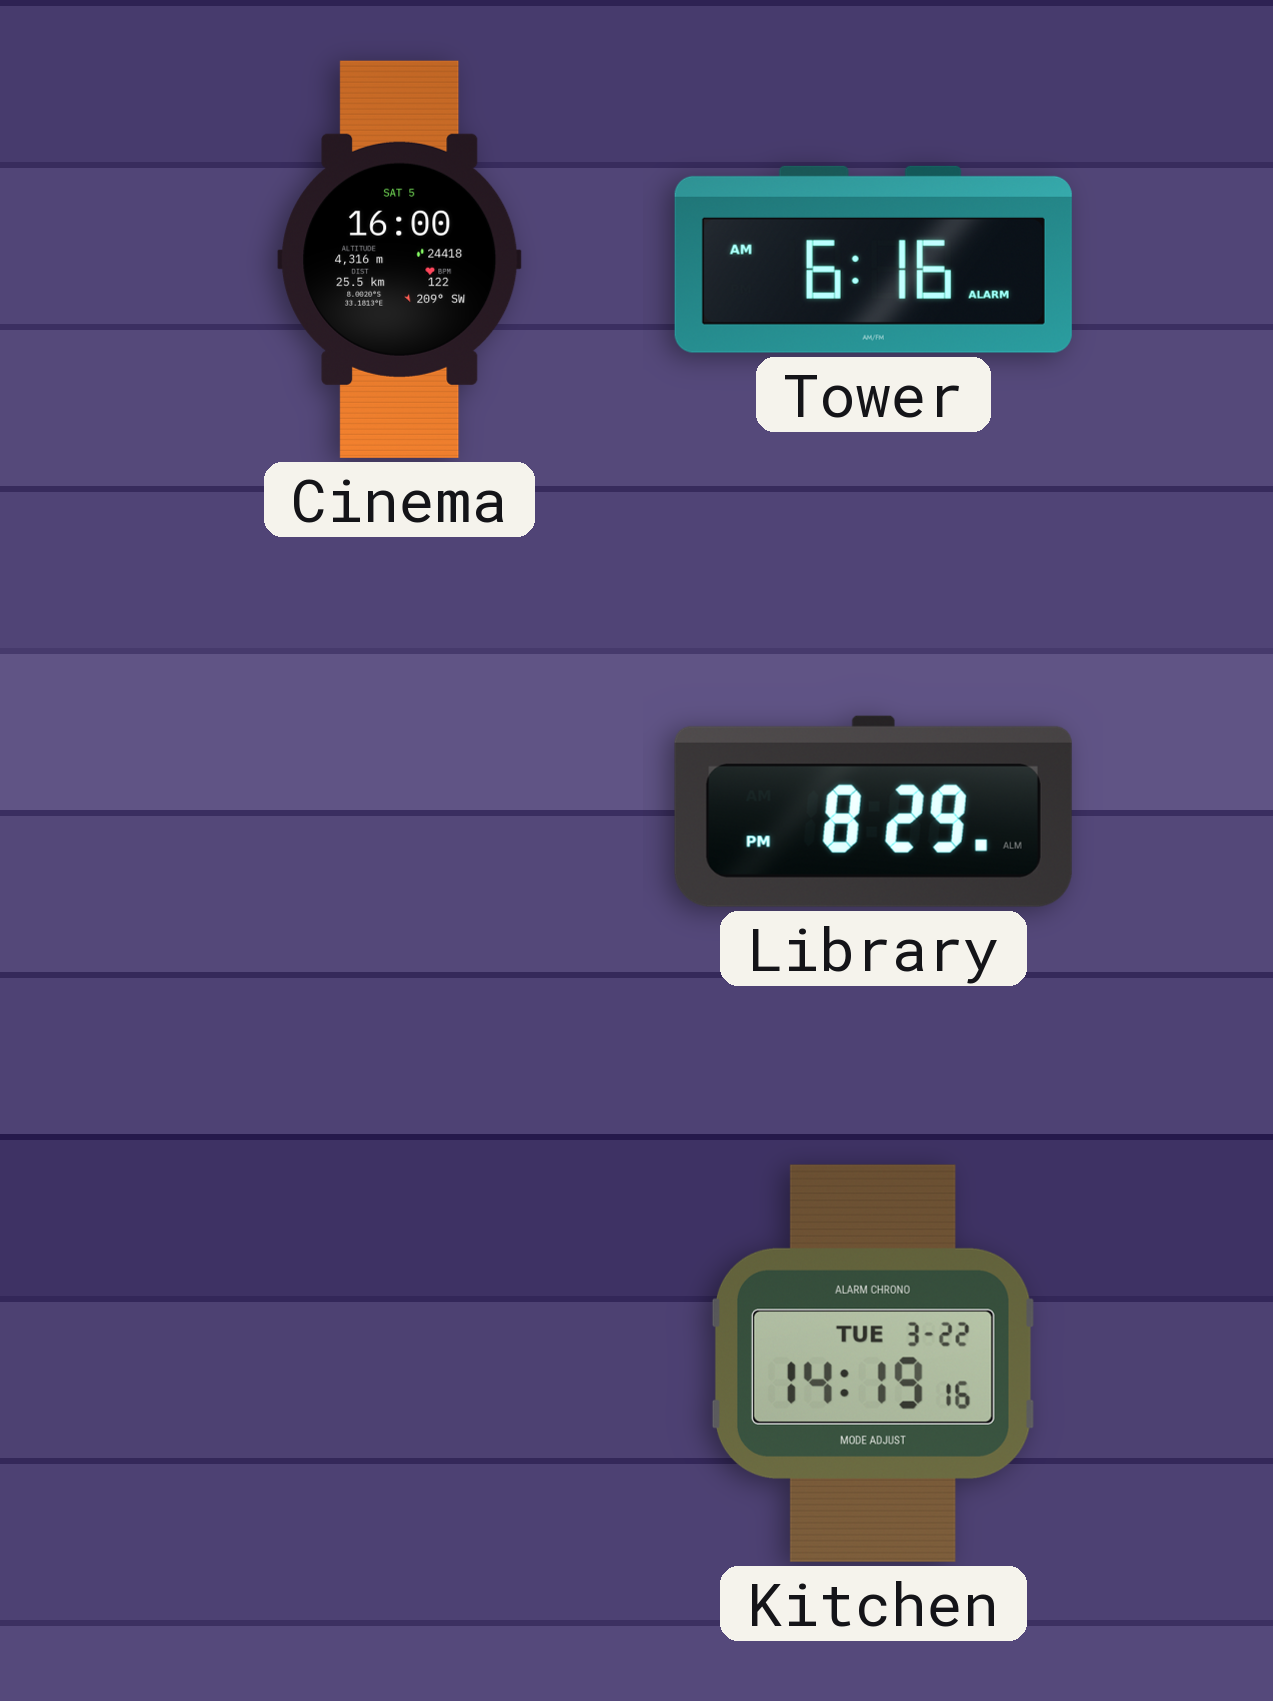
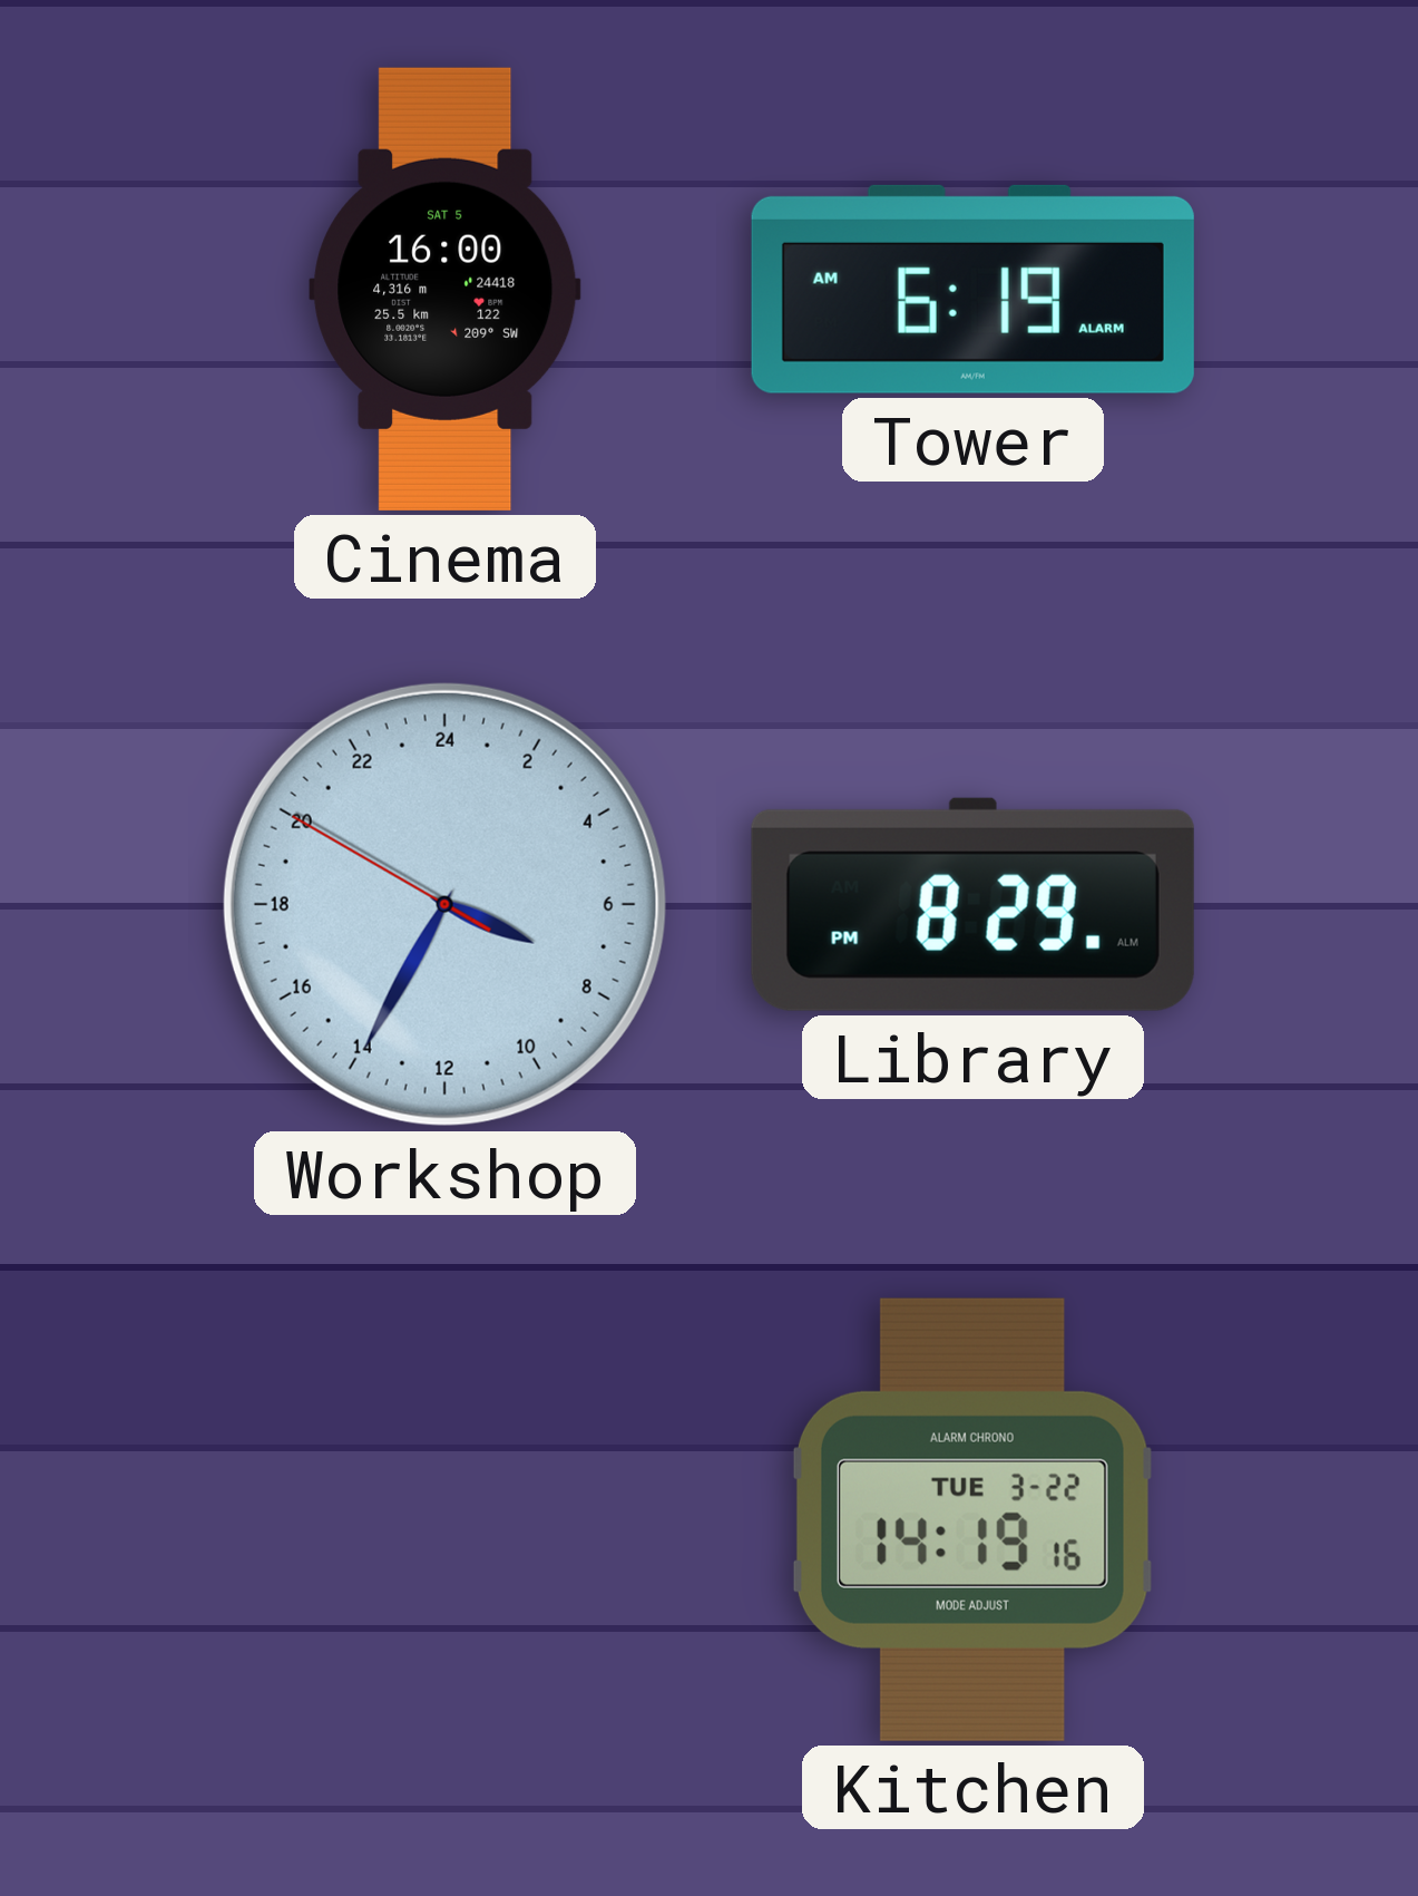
Tower: 6:16 -> 6:19
Workshop: none -> 7:34
